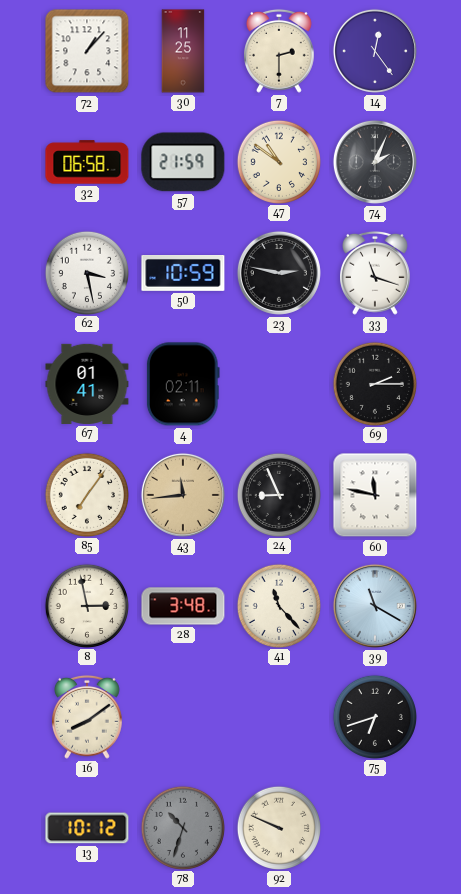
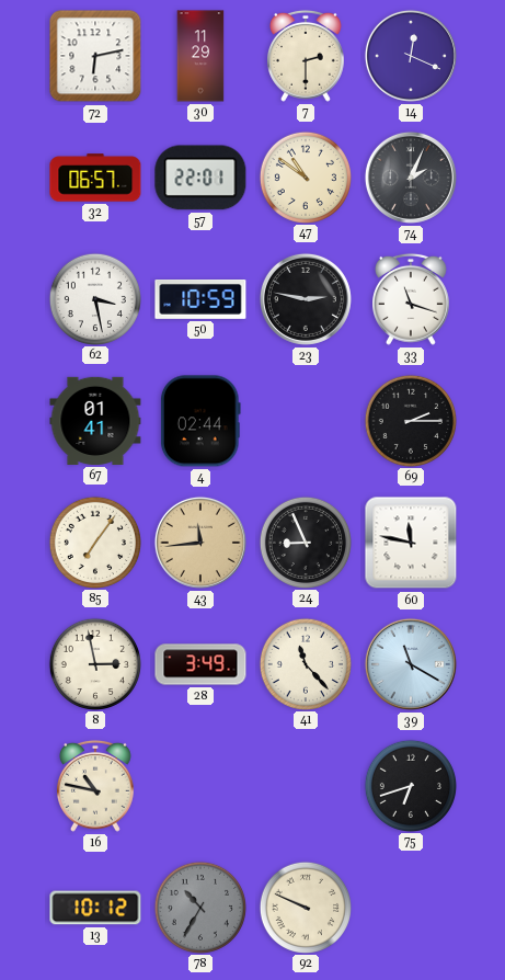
72: 1:07 -> 6:13
30: 11:25 -> 11:29
14: 12:24 -> 12:19
32: 06:58 -> 06:57
57: 21:59 -> 22:01
4: 02:11 -> 02:44
28: 3:48 -> 3:49
16: 8:09 -> 10:47
78: 10:33 -> 10:35
